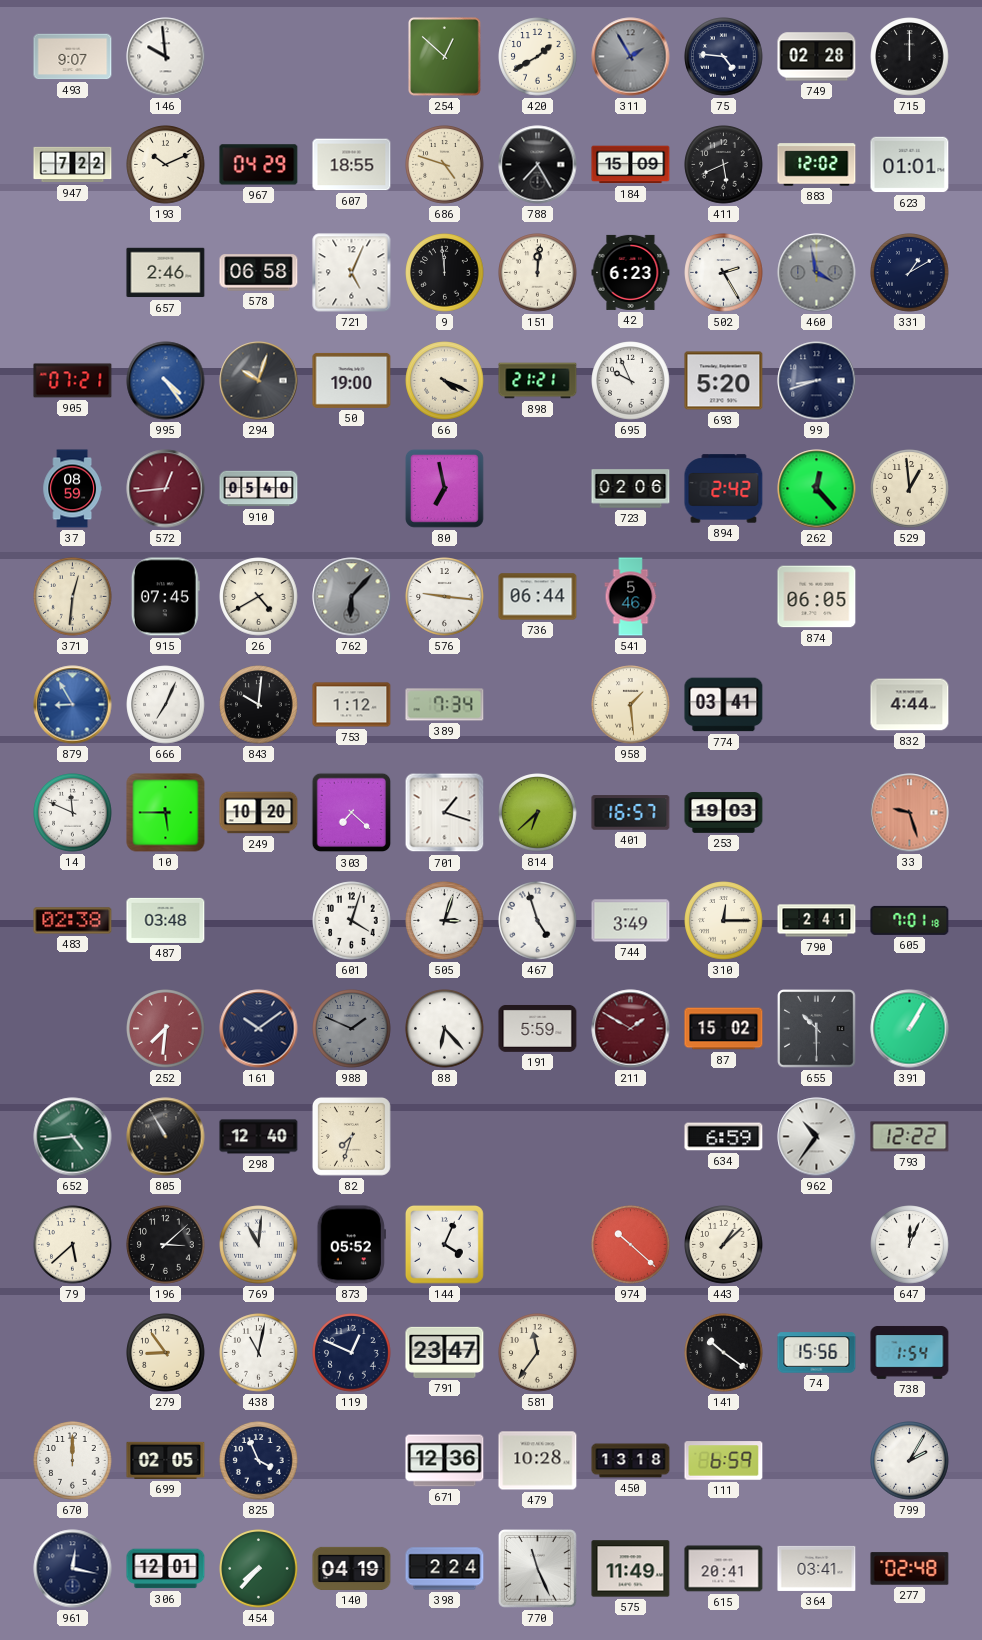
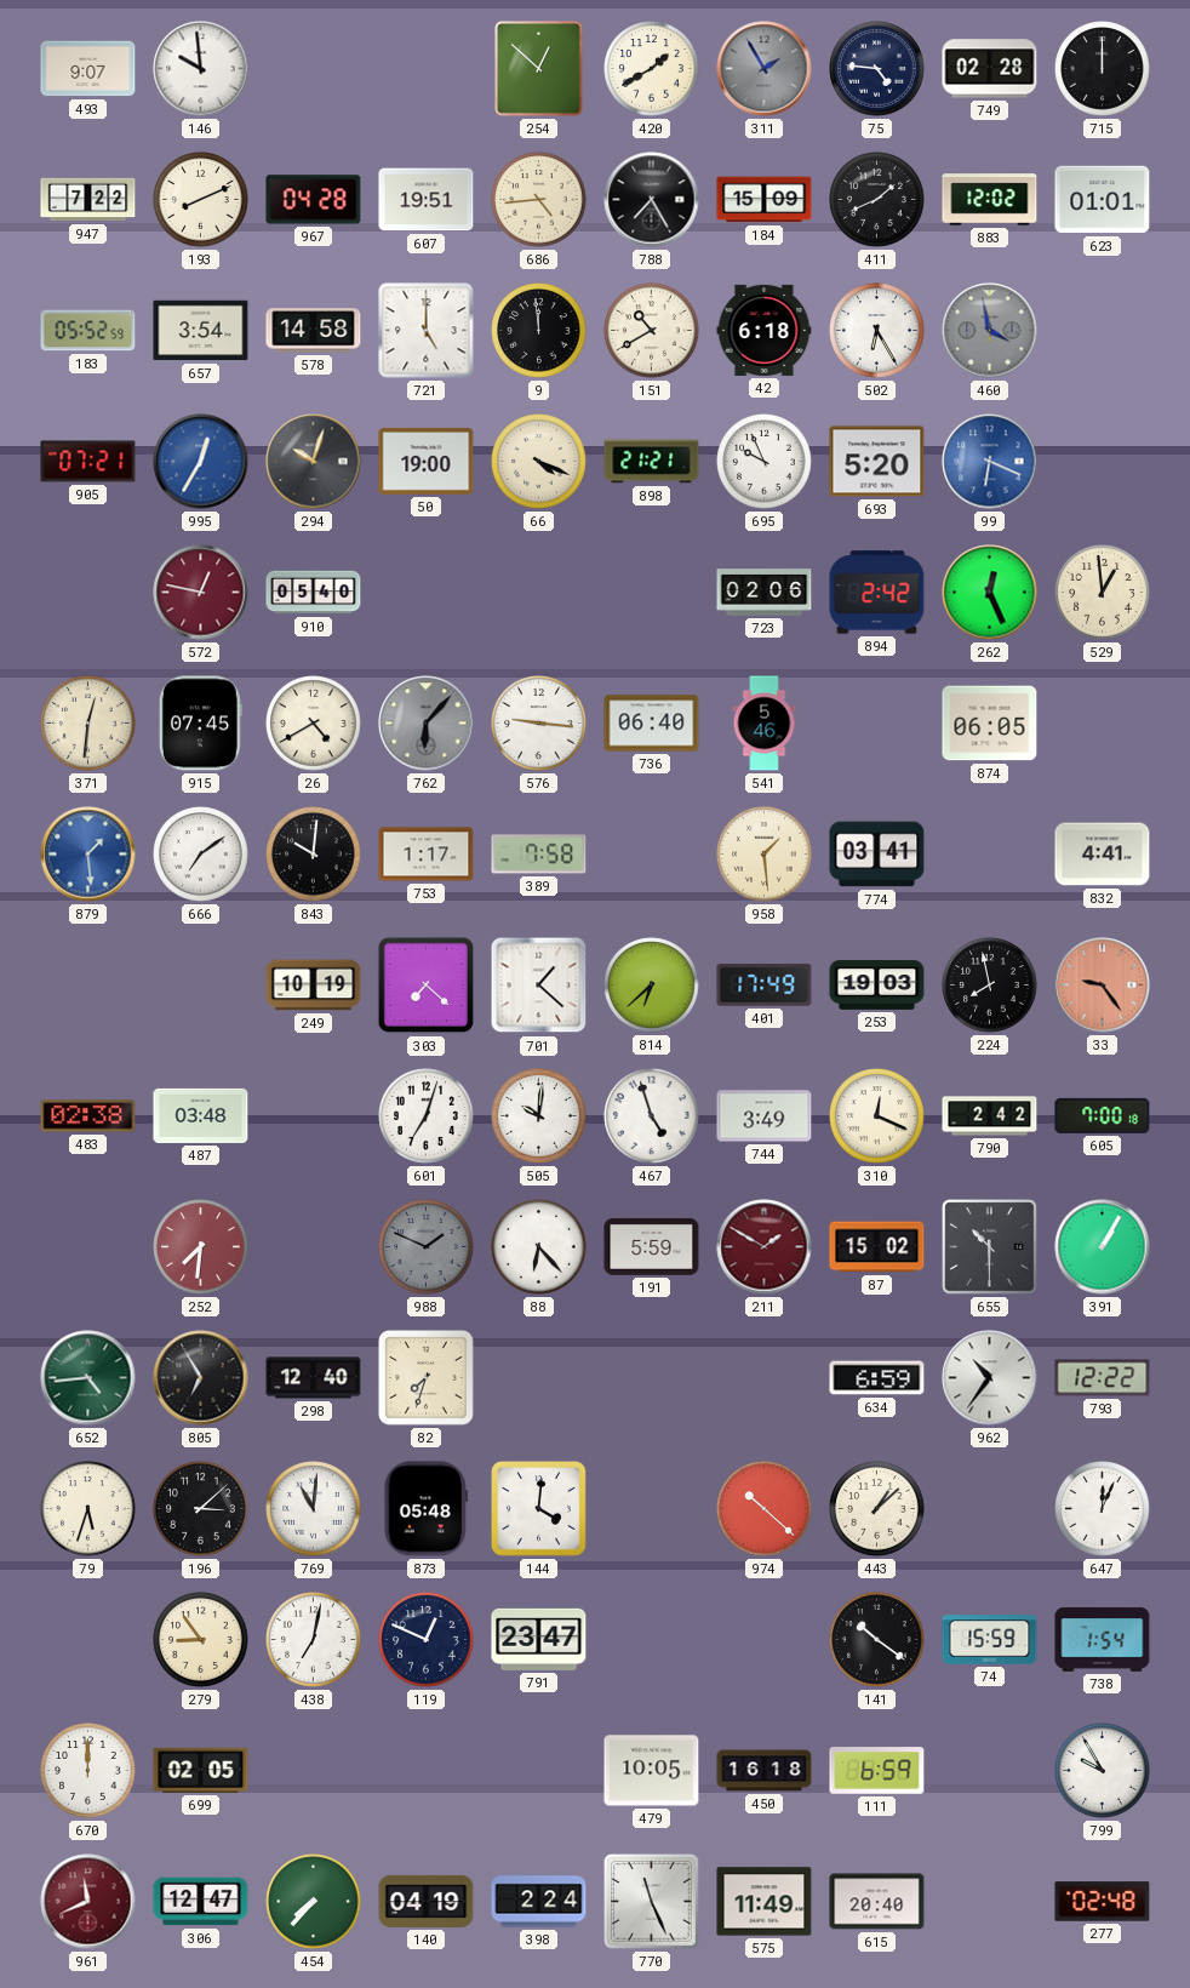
193: 10:11 -> 8:11
967: 04:29 -> 04:28
607: 18:55 -> 19:51
686: 4:48 -> 4:44
411: 5:41 -> 1:41
183: none -> 05:52
657: 2:46 -> 3:54
578: 06:58 -> 14:58
721: 5:04 -> 5:00
151: 12:01 -> 10:40
42: 6:23 -> 6:18
502: 2:25 -> 6:25
331: 1:10 -> none
995: 4:24 -> 12:35
99: 8:42 -> 6:19
99 dial: navy -> blue
37: 08:59 -> none
572: 12:44 -> 12:47
80: 6:58 -> none
262: 12:23 -> 12:26
736: 06:44 -> 06:40
879: 8:55 -> 1:29
666: 7:04 -> 7:09
753: 1:12 -> 1:17
389: 7:34 -> 7:58
832: 4:44 -> 4:41
14: 11:49 -> none
10: 5:45 -> none
249: 10:20 -> 10:19
701: 1:18 -> 1:22
401: 16:57 -> 17:49
224: none -> 7:58
33: 9:27 -> 9:24
601: 4:03 -> 7:03
505: 3:03 -> 10:01
310: 12:15 -> 12:19
790: 2:41 -> 2:42
605: 7:01 -> 7:00
161: 10:09 -> none
805: 10:55 -> 6:55
79: 5:38 -> 5:33
873: 05:52 -> 05:48
144: 4:04 -> 4:01
438: 11:02 -> 7:02
581: 11:36 -> none
74: 15:56 -> 15:59
825: 3:56 -> none
671: 12:36 -> none
479: 10:28 -> 10:05
450: 13:18 -> 16:18
799: 2:05 -> 9:55
961: 12:17 -> 11:41
961 dial: navy -> burgundy
306: 12:01 -> 12:47
615: 20:41 -> 20:40
364: 03:41 -> none
